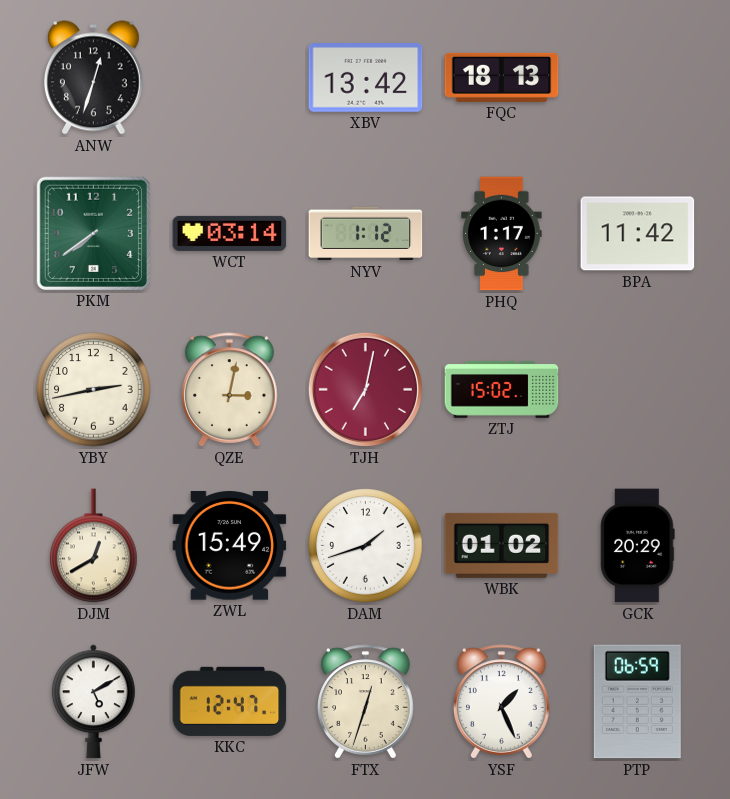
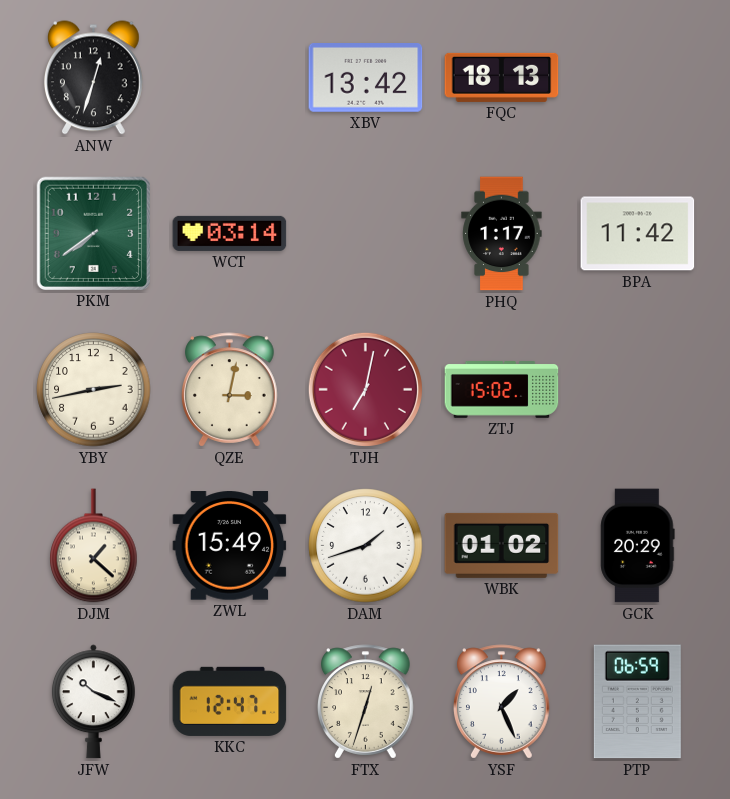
NYV: 1:12 -> none
DJM: 12:40 -> 1:22
JFW: 5:10 -> 10:19
